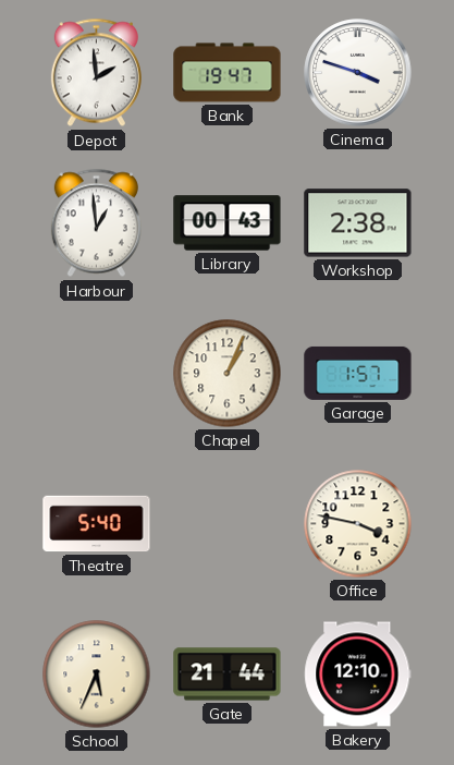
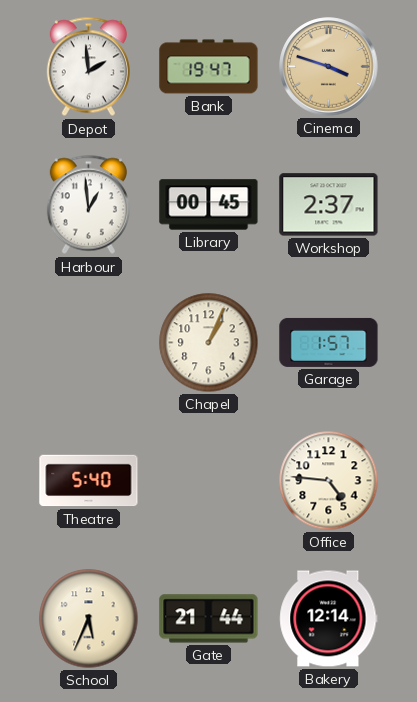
Cinema dial: white -> champagne
Library: 00:43 -> 00:45
Workshop: 2:38 -> 2:37
Office: 3:47 -> 4:46
Bakery: 12:10 -> 12:14
